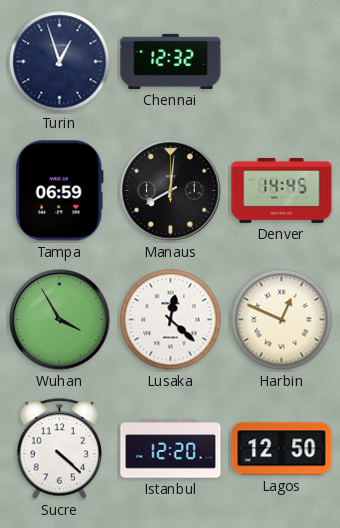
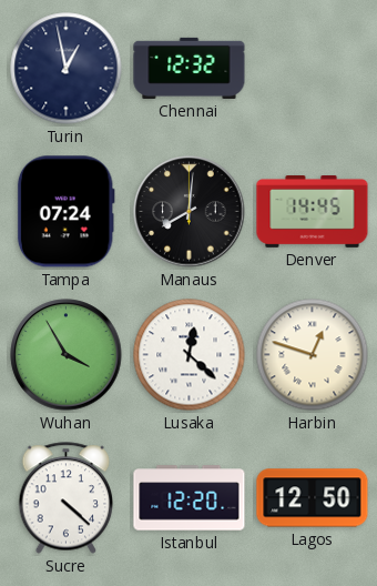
Turin: 12:57 -> 12:58
Tampa: 06:59 -> 07:24
Harbin: 12:49 -> 12:48
